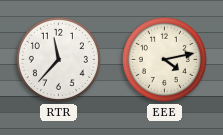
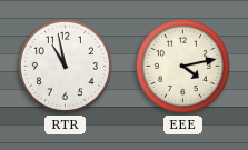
RTR: 11:37 -> 10:58
